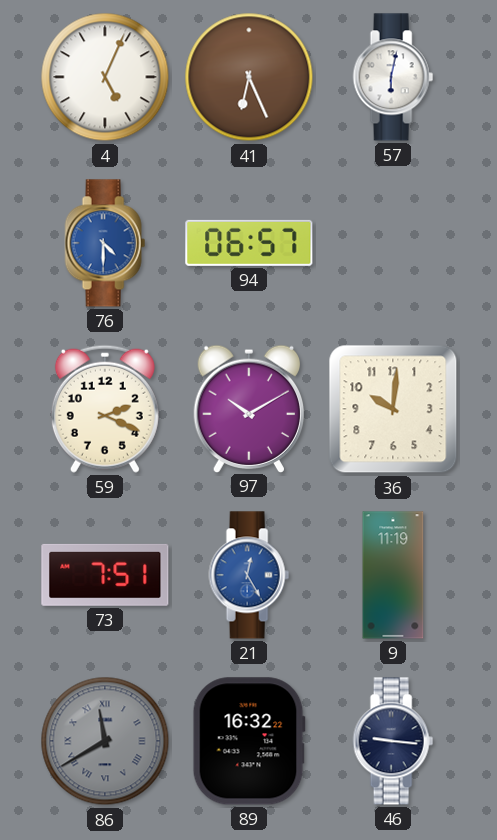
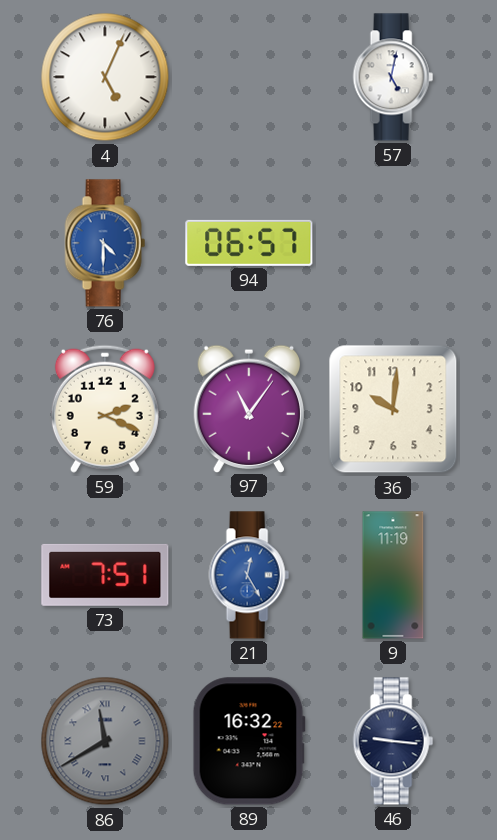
41: 6:26 -> none
57: 6:02 -> 5:02
97: 10:10 -> 11:06
